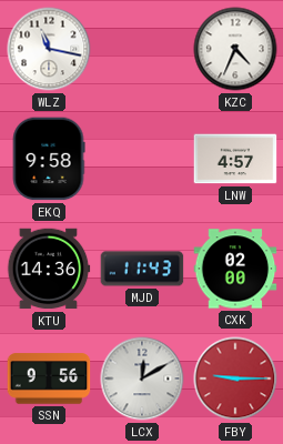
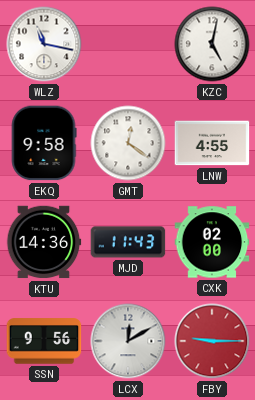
KZC: 4:34 -> 5:02
GMT: none -> 12:21
LNW: 4:57 -> 4:55
